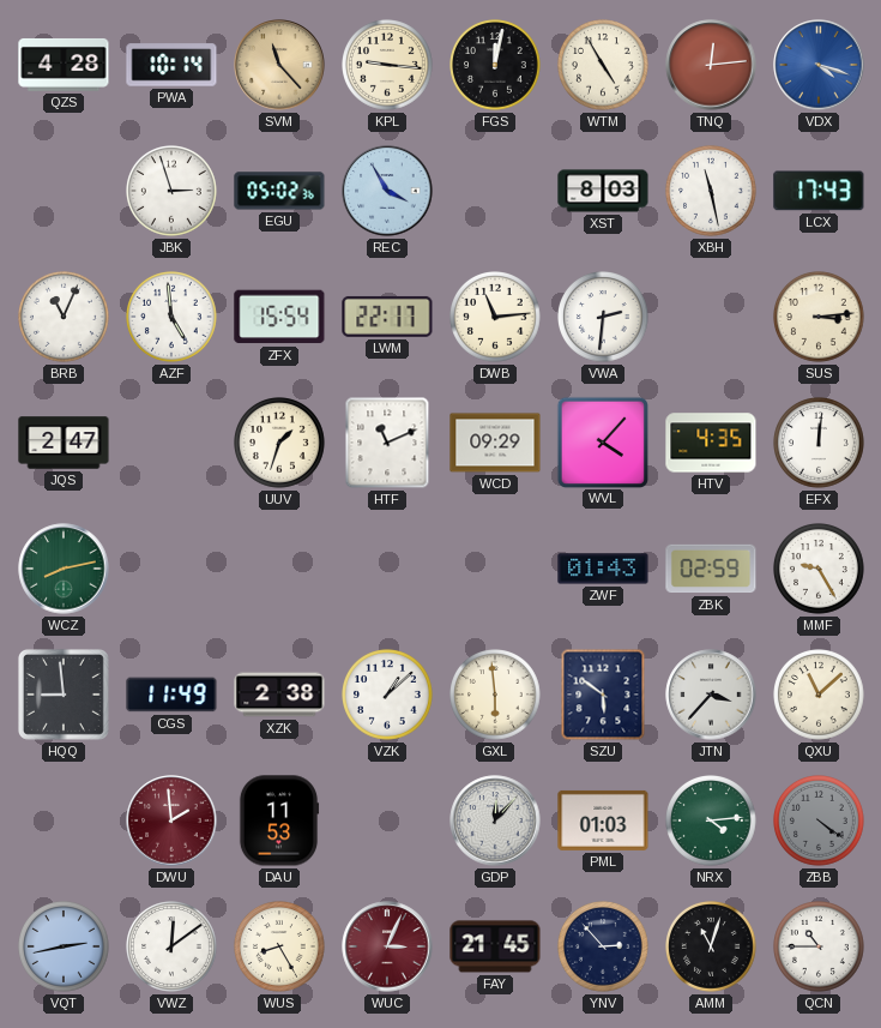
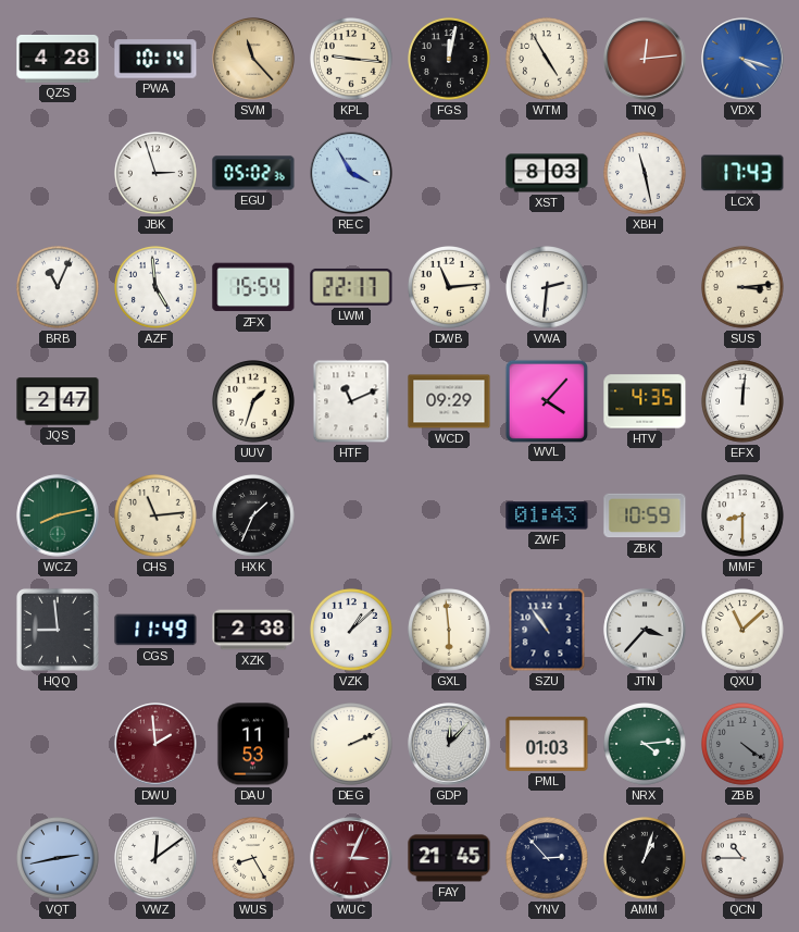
CHS: none -> 11:14
HXK: none -> 1:34
ZBK: 02:59 -> 10:59
MMF: 9:25 -> 8:30
SZU: 5:51 -> 10:54
DEG: none -> 2:11
AMM: 11:03 -> 1:03
